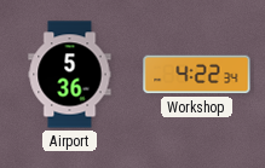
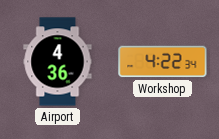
Airport: 5:36 -> 4:36
